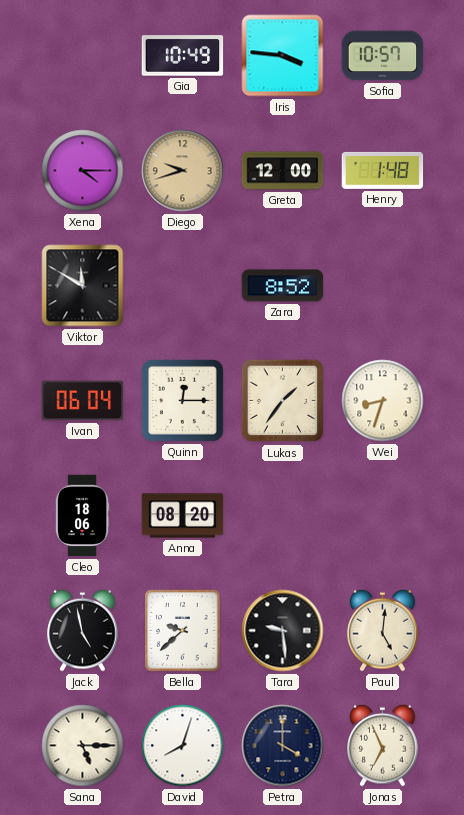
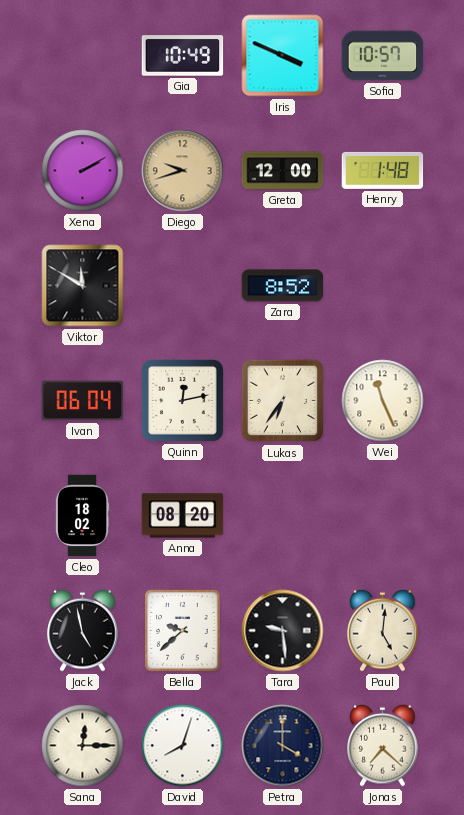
Iris: 3:46 -> 3:49
Xena: 4:15 -> 2:10
Quinn: 12:15 -> 12:13
Lukas: 1:36 -> 6:36
Wei: 8:33 -> 11:26
Cleo: 18:06 -> 18:02
Sana: 5:15 -> 12:15
Jonas: 6:56 -> 7:22
